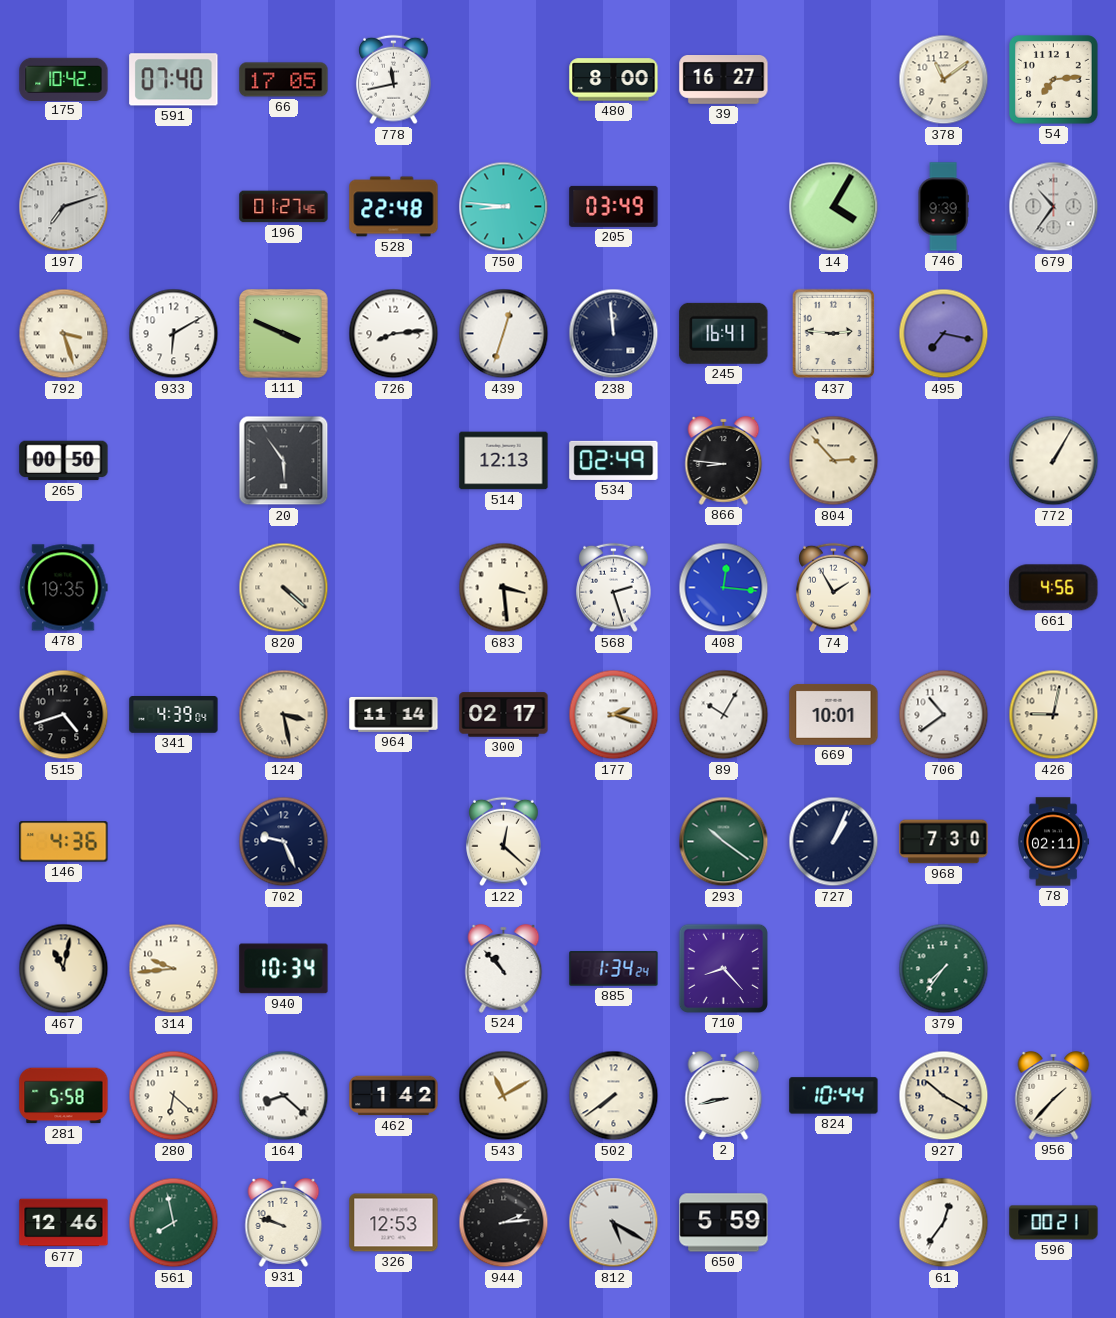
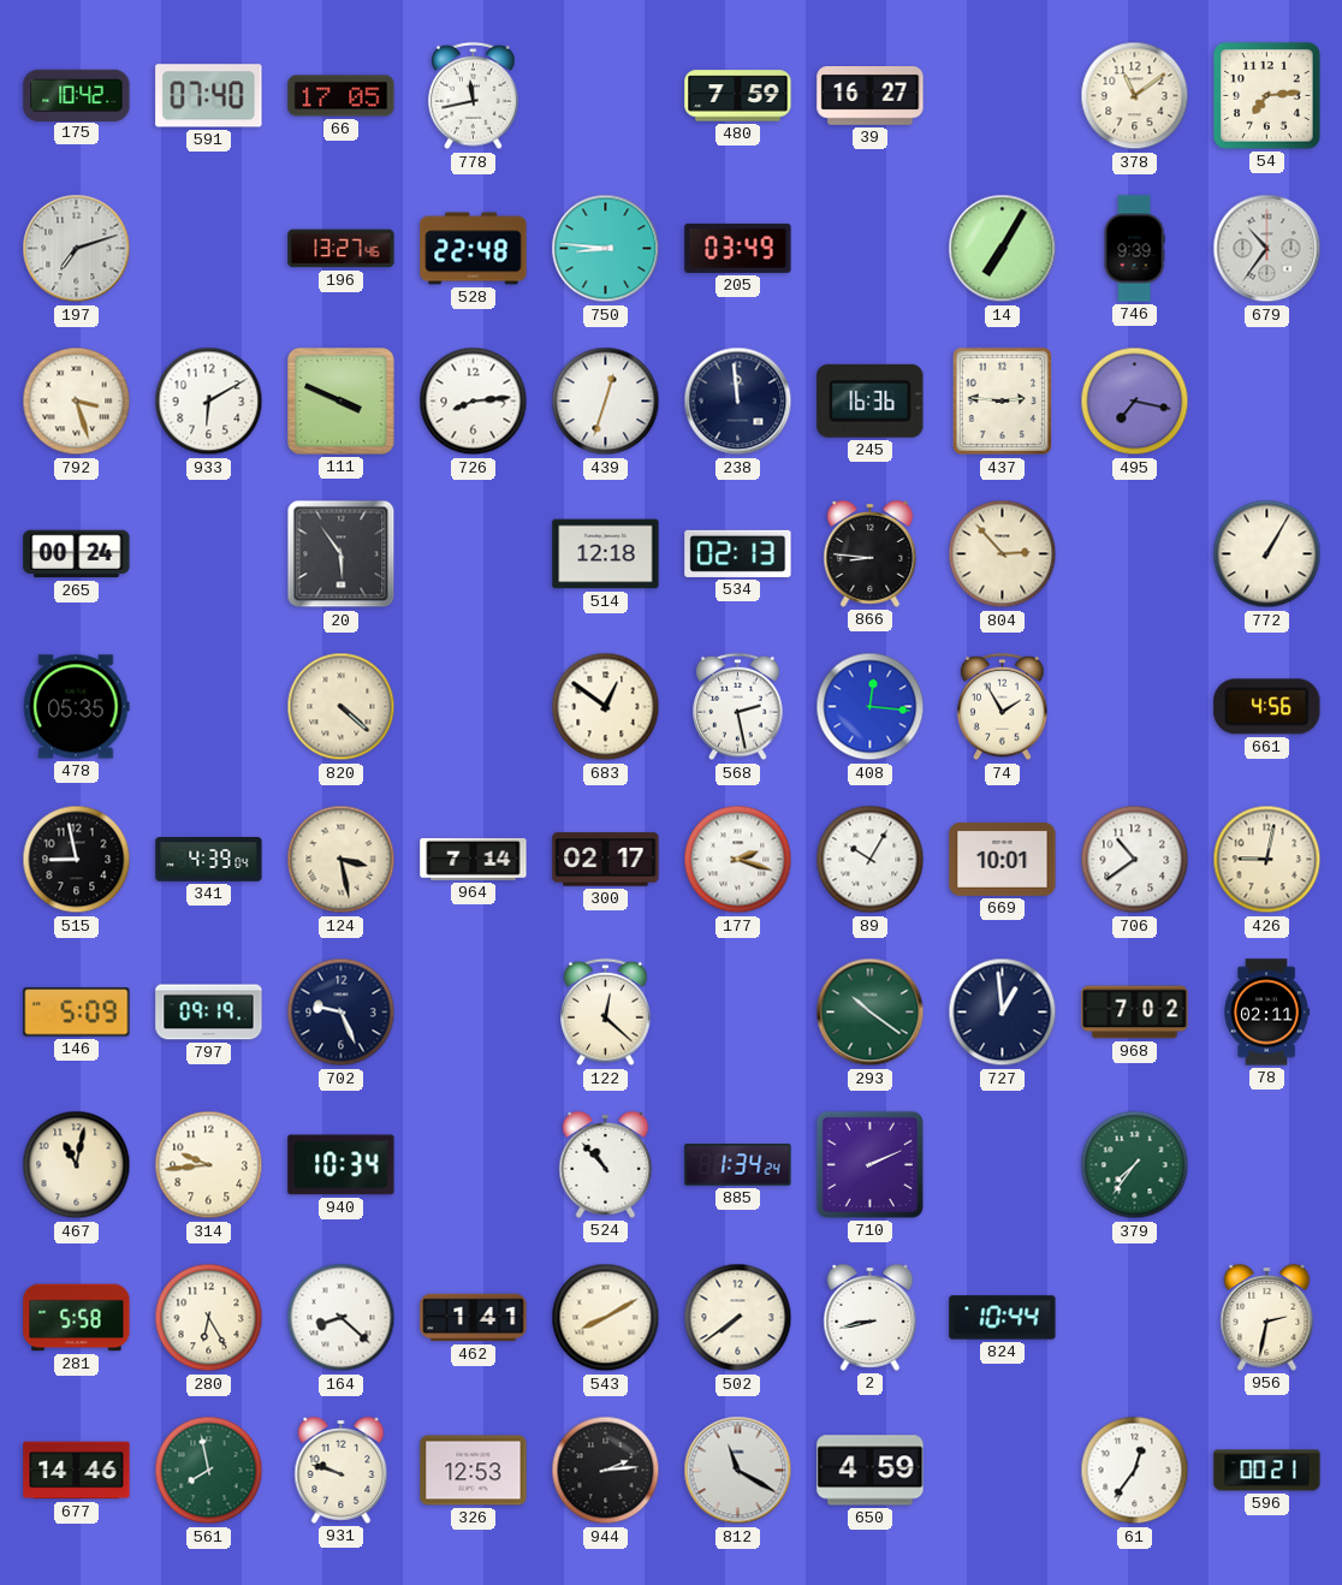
480: 8:00 -> 7:59
196: 01:27 -> 13:27
14: 4:05 -> 7:05
245: 16:41 -> 16:36
265: 00:50 -> 00:24
514: 12:13 -> 12:18
534: 02:49 -> 02:13
478: 19:35 -> 05:35
683: 3:29 -> 12:51
568: 2:27 -> 2:28
515: 4:42 -> 8:58
964: 11:14 -> 7:14
146: 4:36 -> 5:09
797: none -> 09:19
727: 1:04 -> 12:59
968: 7:30 -> 7:02
710: 8:23 -> 2:11
280: 6:22 -> 6:25
462: 1:42 -> 1:41
543: 11:10 -> 8:10
927: 10:20 -> none
956: 1:37 -> 2:32
677: 12:46 -> 14:46
812: 5:20 -> 11:20
650: 5:59 -> 4:59
